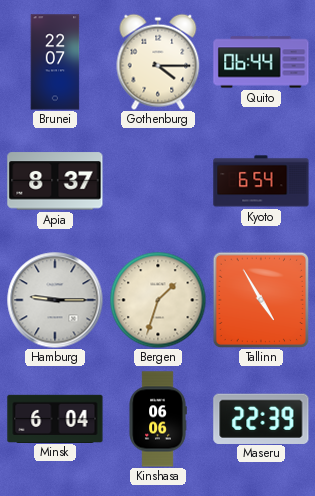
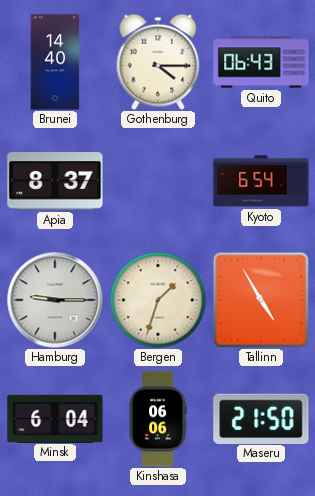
Brunei: 22:07 -> 14:40
Quito: 06:44 -> 06:43
Maseru: 22:39 -> 21:50
